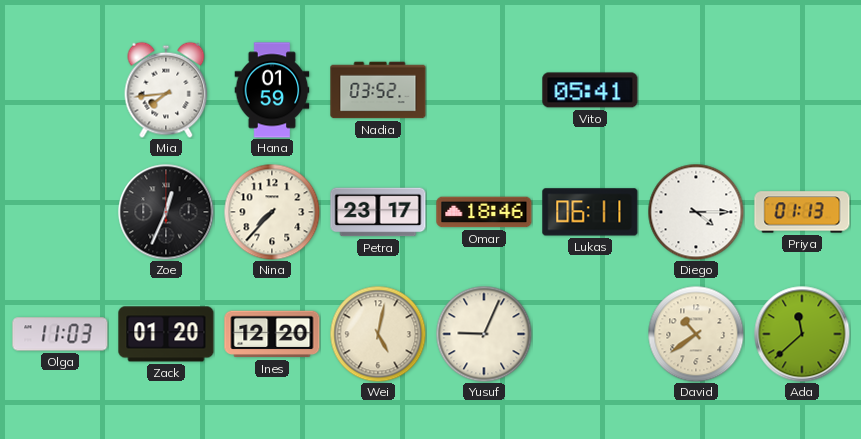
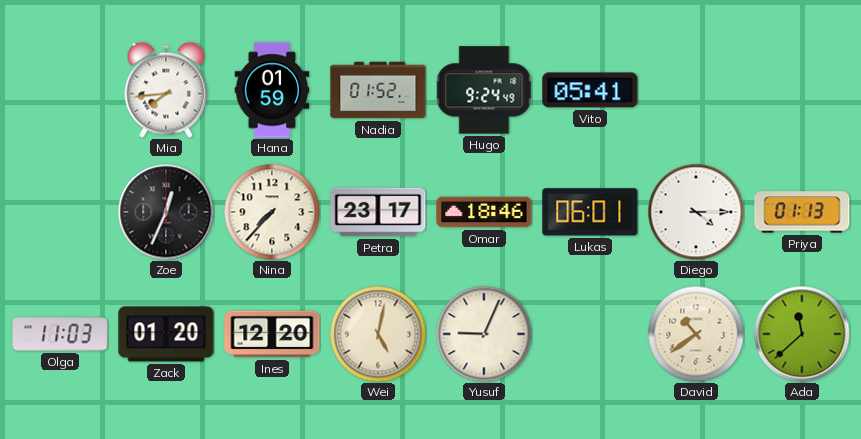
Nadia: 03:52 -> 01:52
Hugo: none -> 9:24
Lukas: 06:11 -> 06:01
